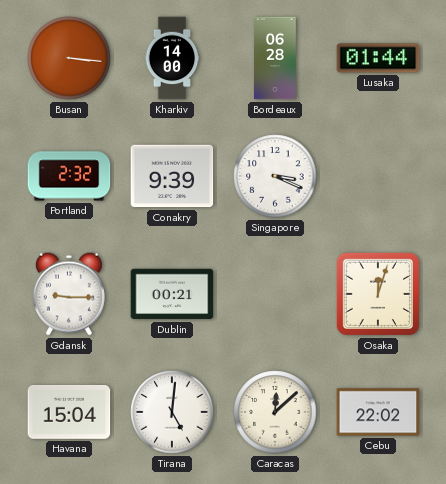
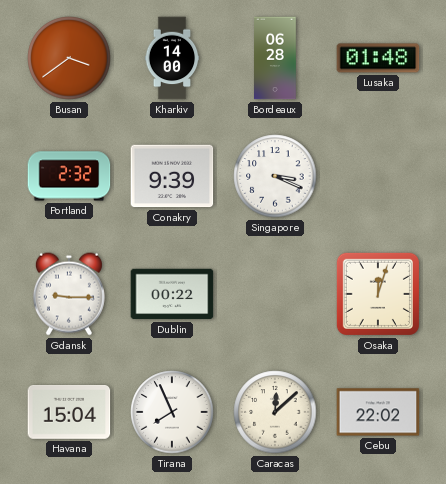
Busan: 3:16 -> 3:39
Lusaka: 01:44 -> 01:48
Dublin: 00:21 -> 00:22
Tirana: 5:01 -> 7:56
